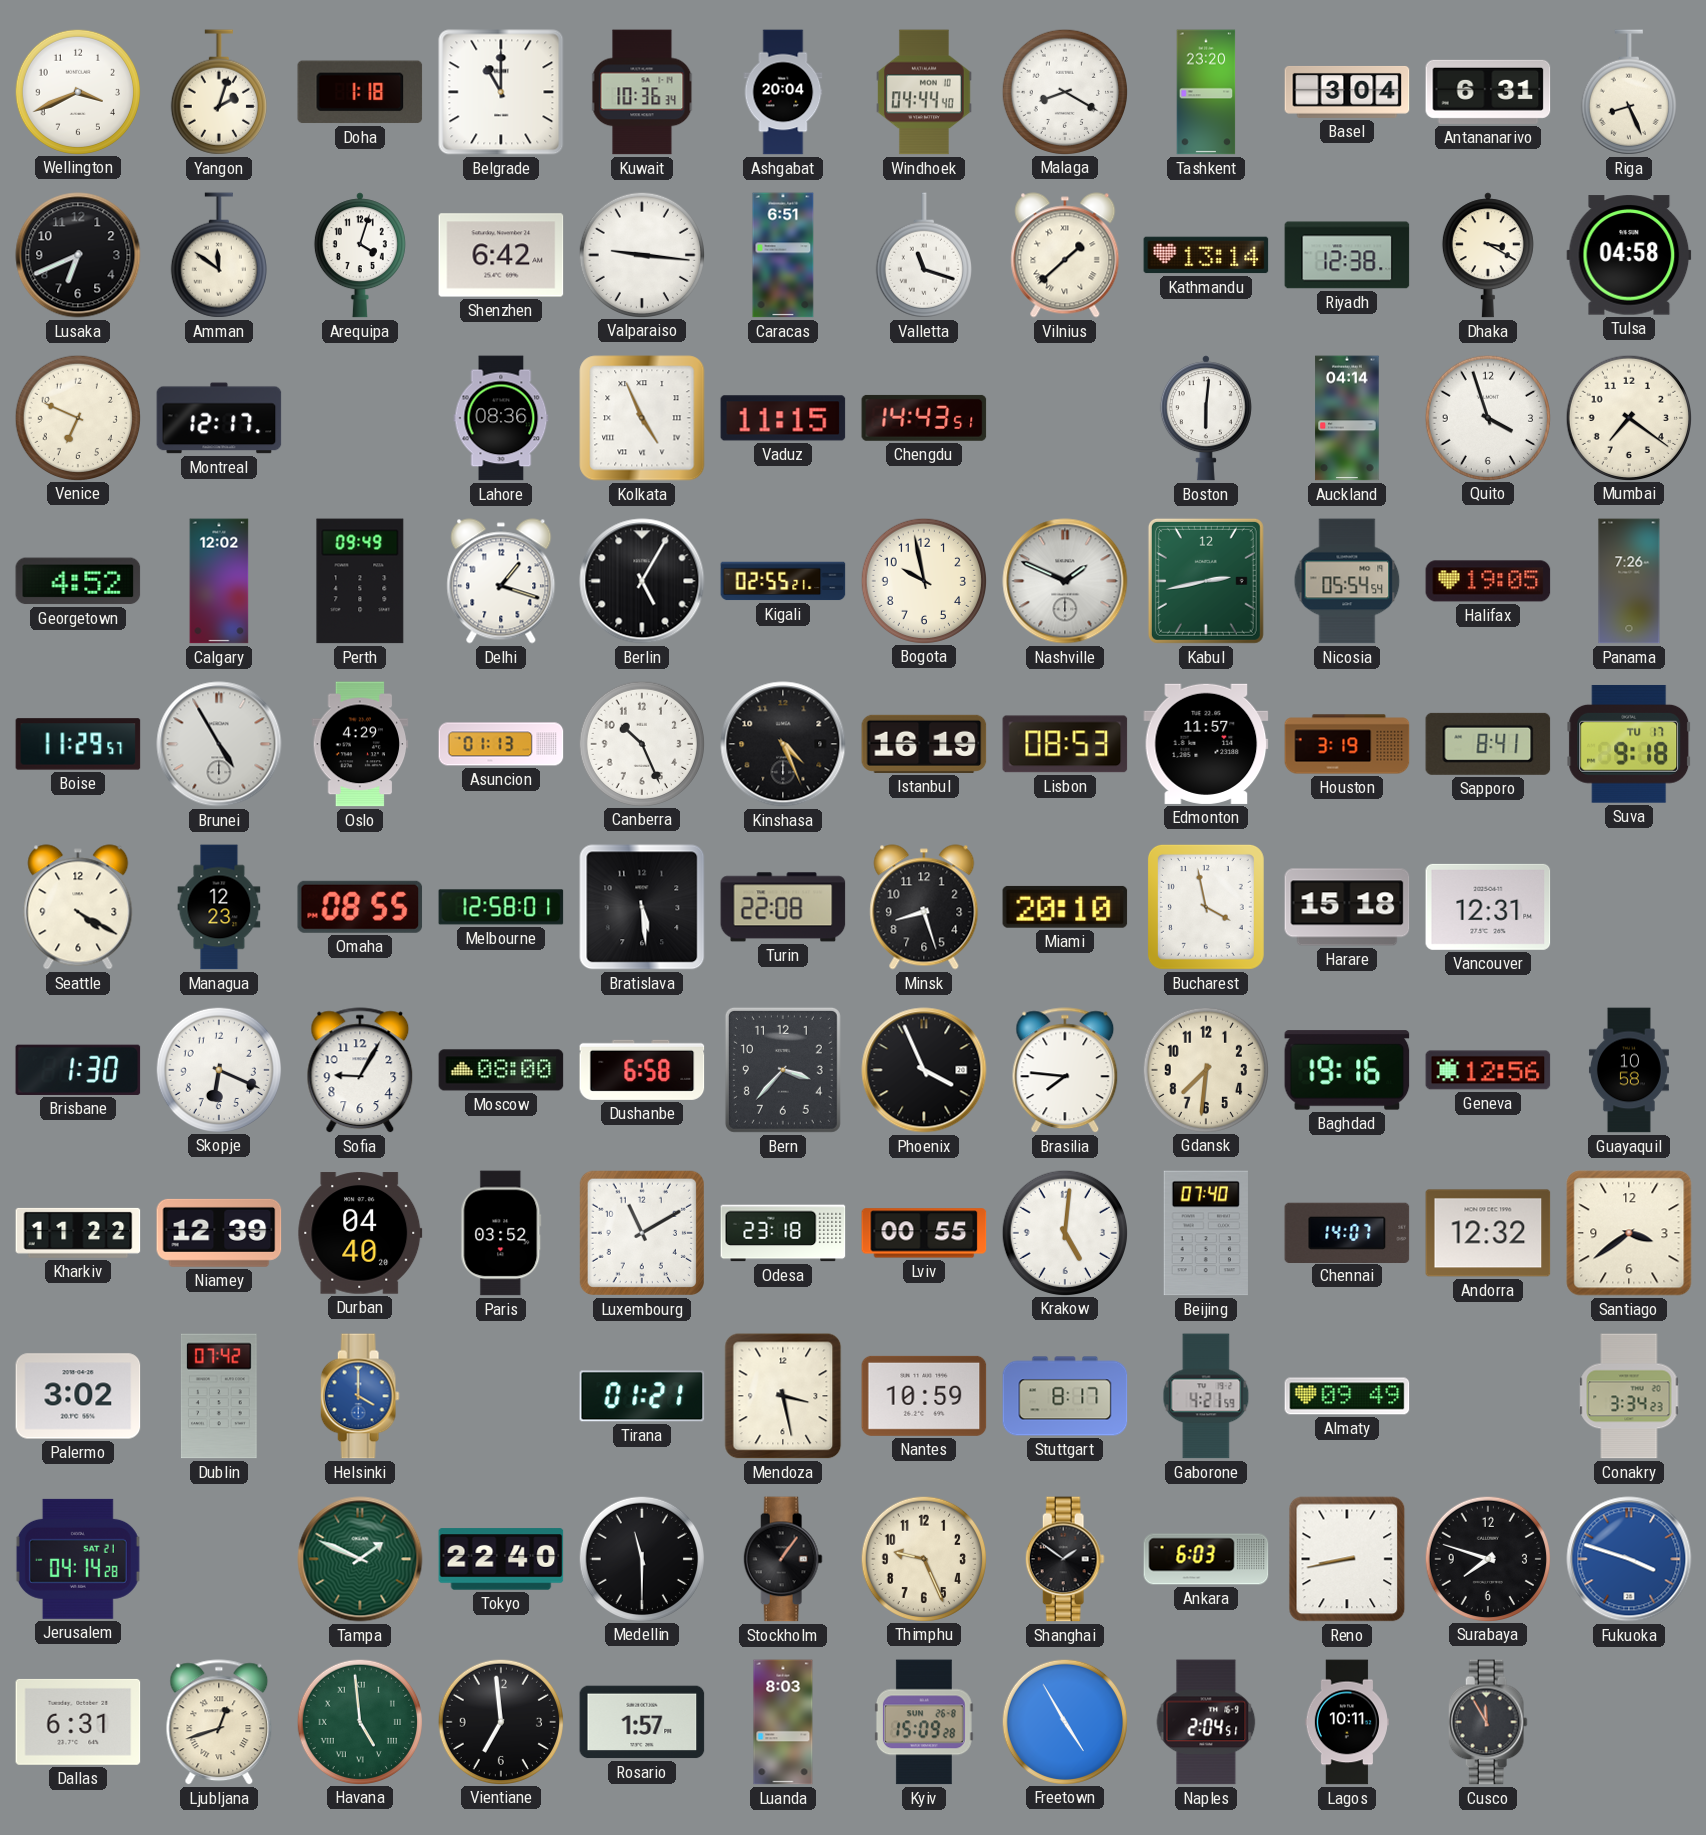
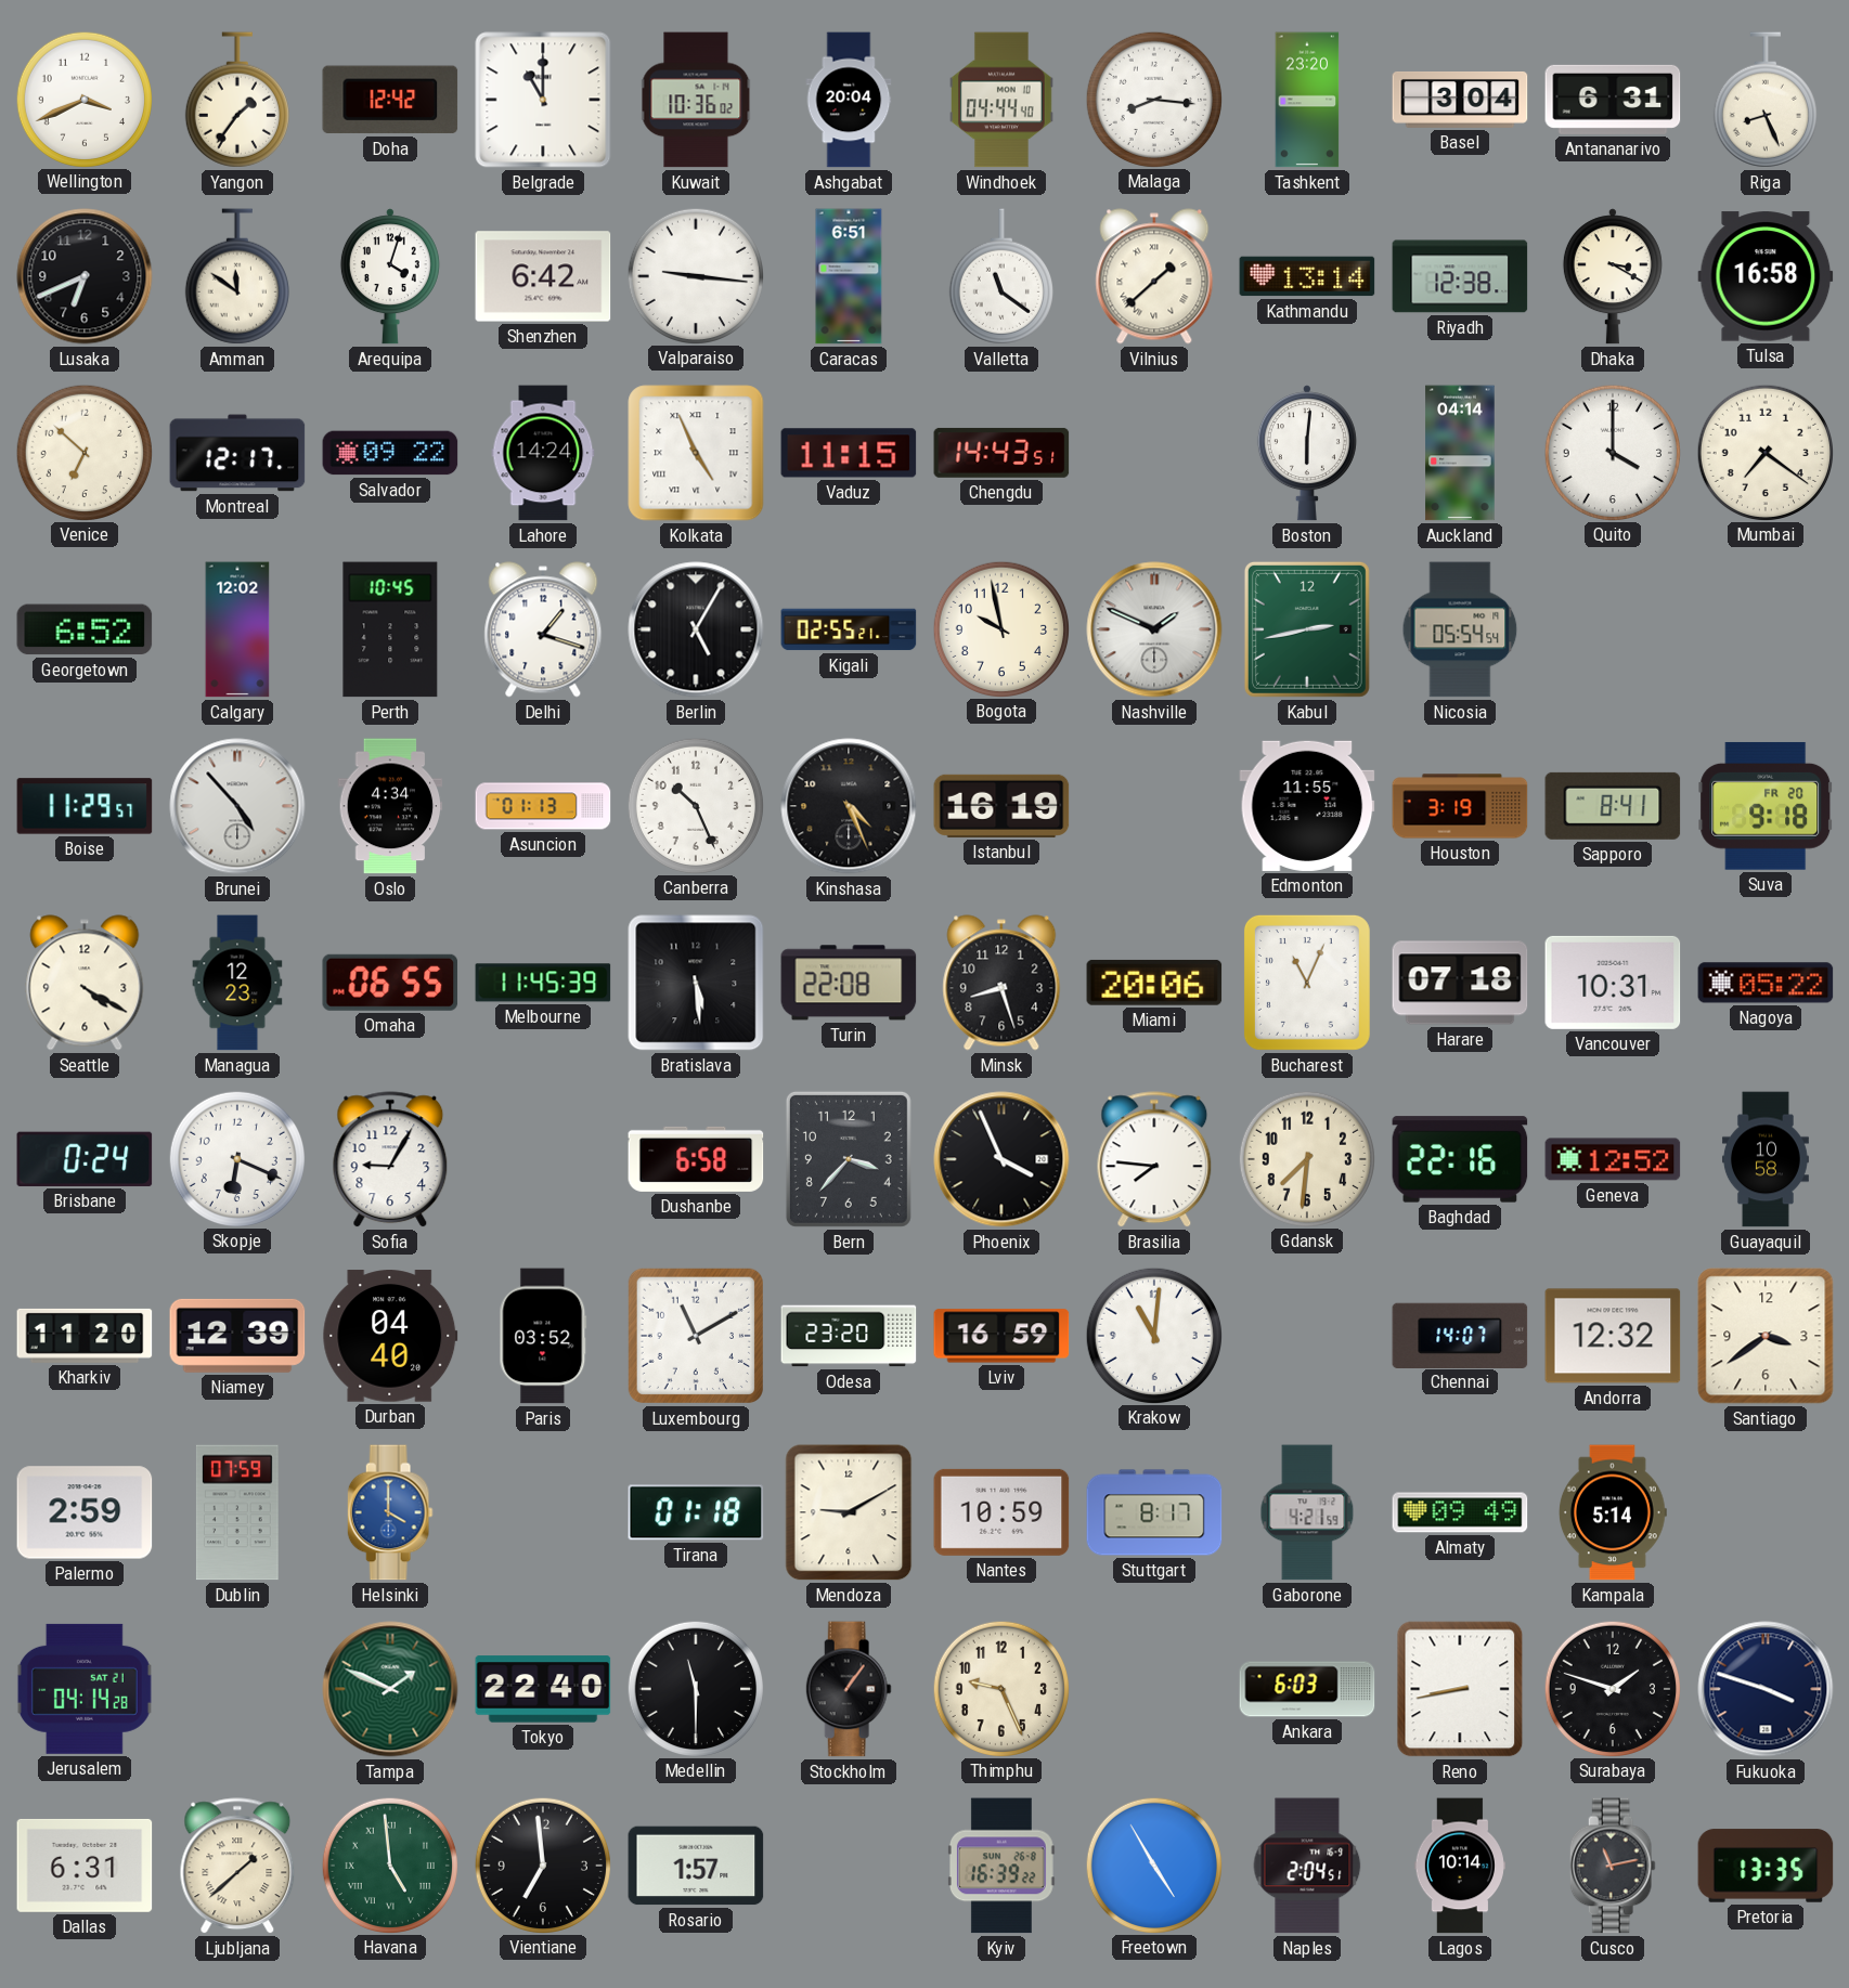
Yangon: 2:03 -> 1:36
Doha: 1:18 -> 12:42
Kuwait: 10:36:34 -> 10:36:02
Malaga: 8:20 -> 8:16
Valletta: 11:18 -> 11:21
Tulsa: 04:58 -> 16:58
Venice: 6:49 -> 6:52
Salvador: none -> 09:22
Lahore: 08:36 -> 14:24
Quito: 3:57 -> 4:00
Georgetown: 4:52 -> 6:52
Perth: 09:49 -> 10:45
Halifax: 19:05 -> none
Panama: 7:26 -> none
Brunei: 4:55 -> 4:53
Oslo: 4:29 -> 4:34
Lisbon: 08:53 -> none
Edmonton: 11:57 -> 11:55
Suva date: TU 17 -> FR 20
Omaha: 08:55 -> 06:55
Melbourne: 12:58 -> 11:45
Miami: 20:10 -> 20:06
Bucharest: 3:58 -> 11:04
Harare: 15:18 -> 07:18
Vancouver: 12:31 -> 10:31
Nagoya: none -> 05:22
Brisbane: 1:30 -> 0:24
Moscow: 08:00 -> none
Baghdad: 19:16 -> 22:16
Geneva: 12:56 -> 12:52
Kharkiv: 11:22 -> 11:20
Odesa: 23:18 -> 23:20
Lviv: 00:55 -> 16:59
Krakow: 5:01 -> 11:01
Beijing: 07:40 -> none
Palermo: 3:02 -> 2:59
Dublin: 07:42 -> 07:59
Tirana: 01:21 -> 01:18
Mendoza: 3:28 -> 9:10
Kampala: none -> 5:14
Conakry: 3:34 -> none
Shanghai: 1:51 -> none
Surabaya: 7:48 -> 1:48
Fukuoka dial: blue -> navy
Ljubljana: 12:42 -> 1:38
Luanda: 8:03 -> none
Kyiv: 15:09 -> 16:39
Lagos: 10:11 -> 10:14
Cusco: 11:55 -> 11:13
Pretoria: none -> 13:35
